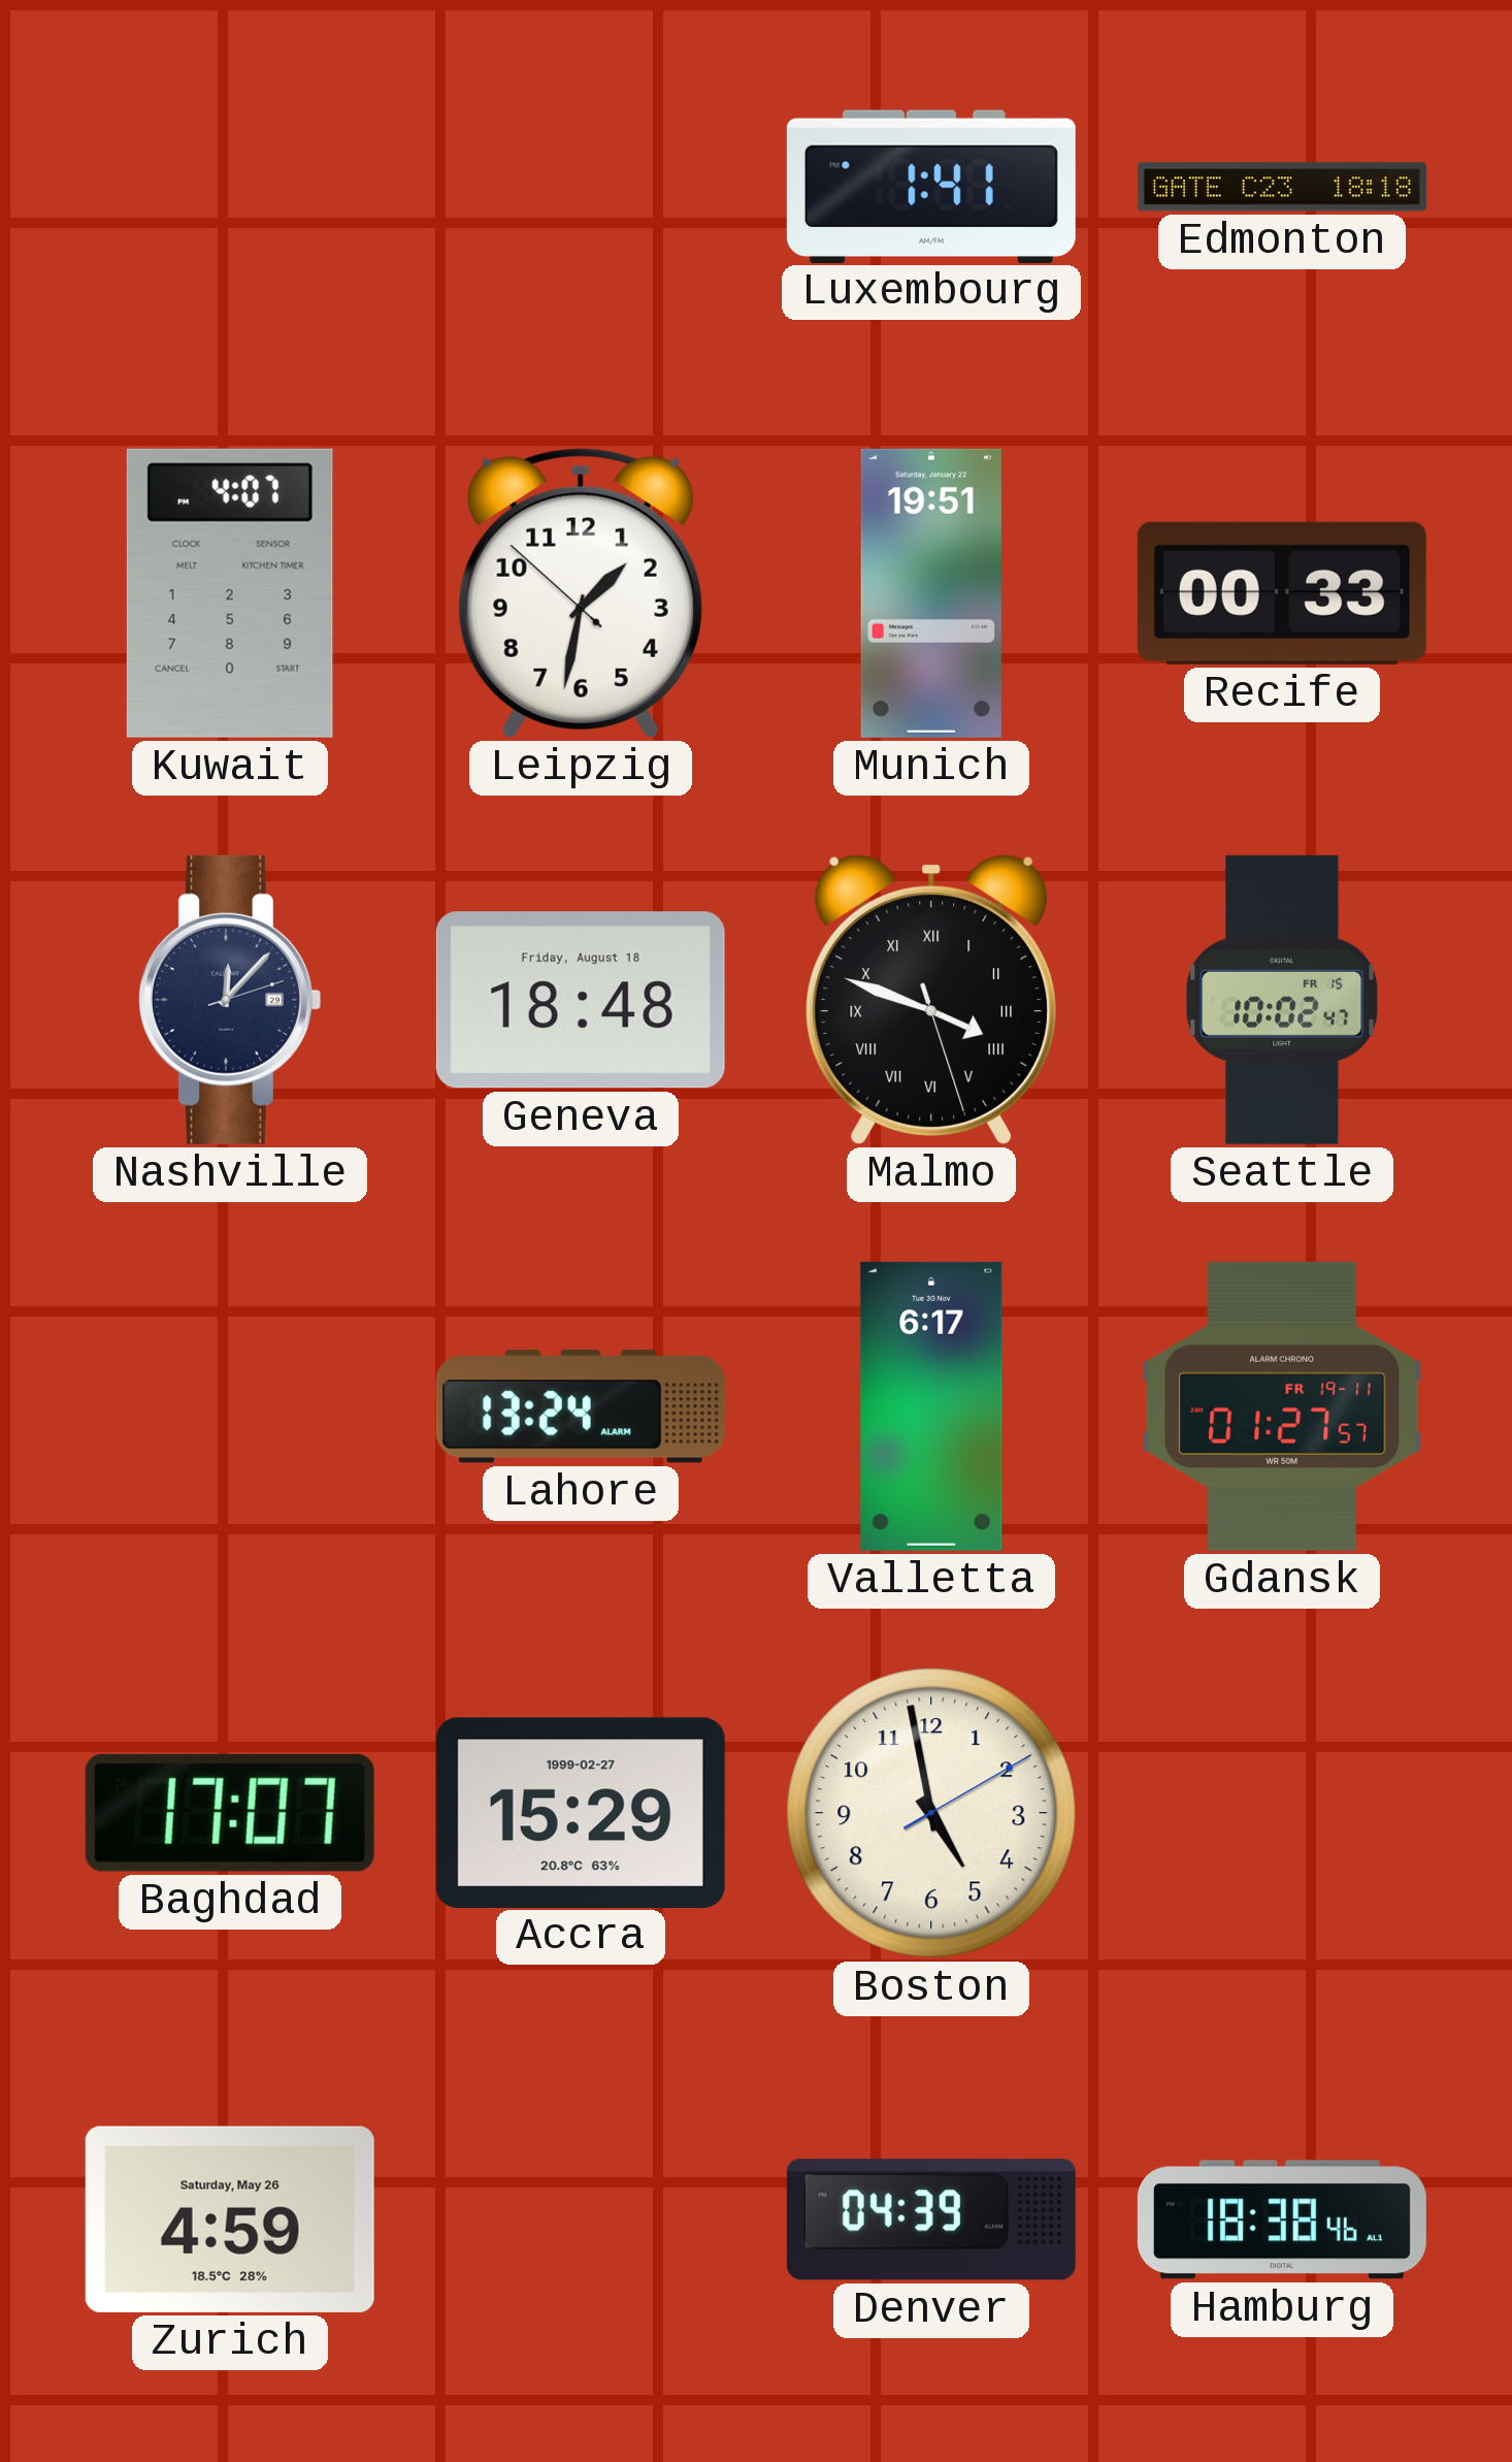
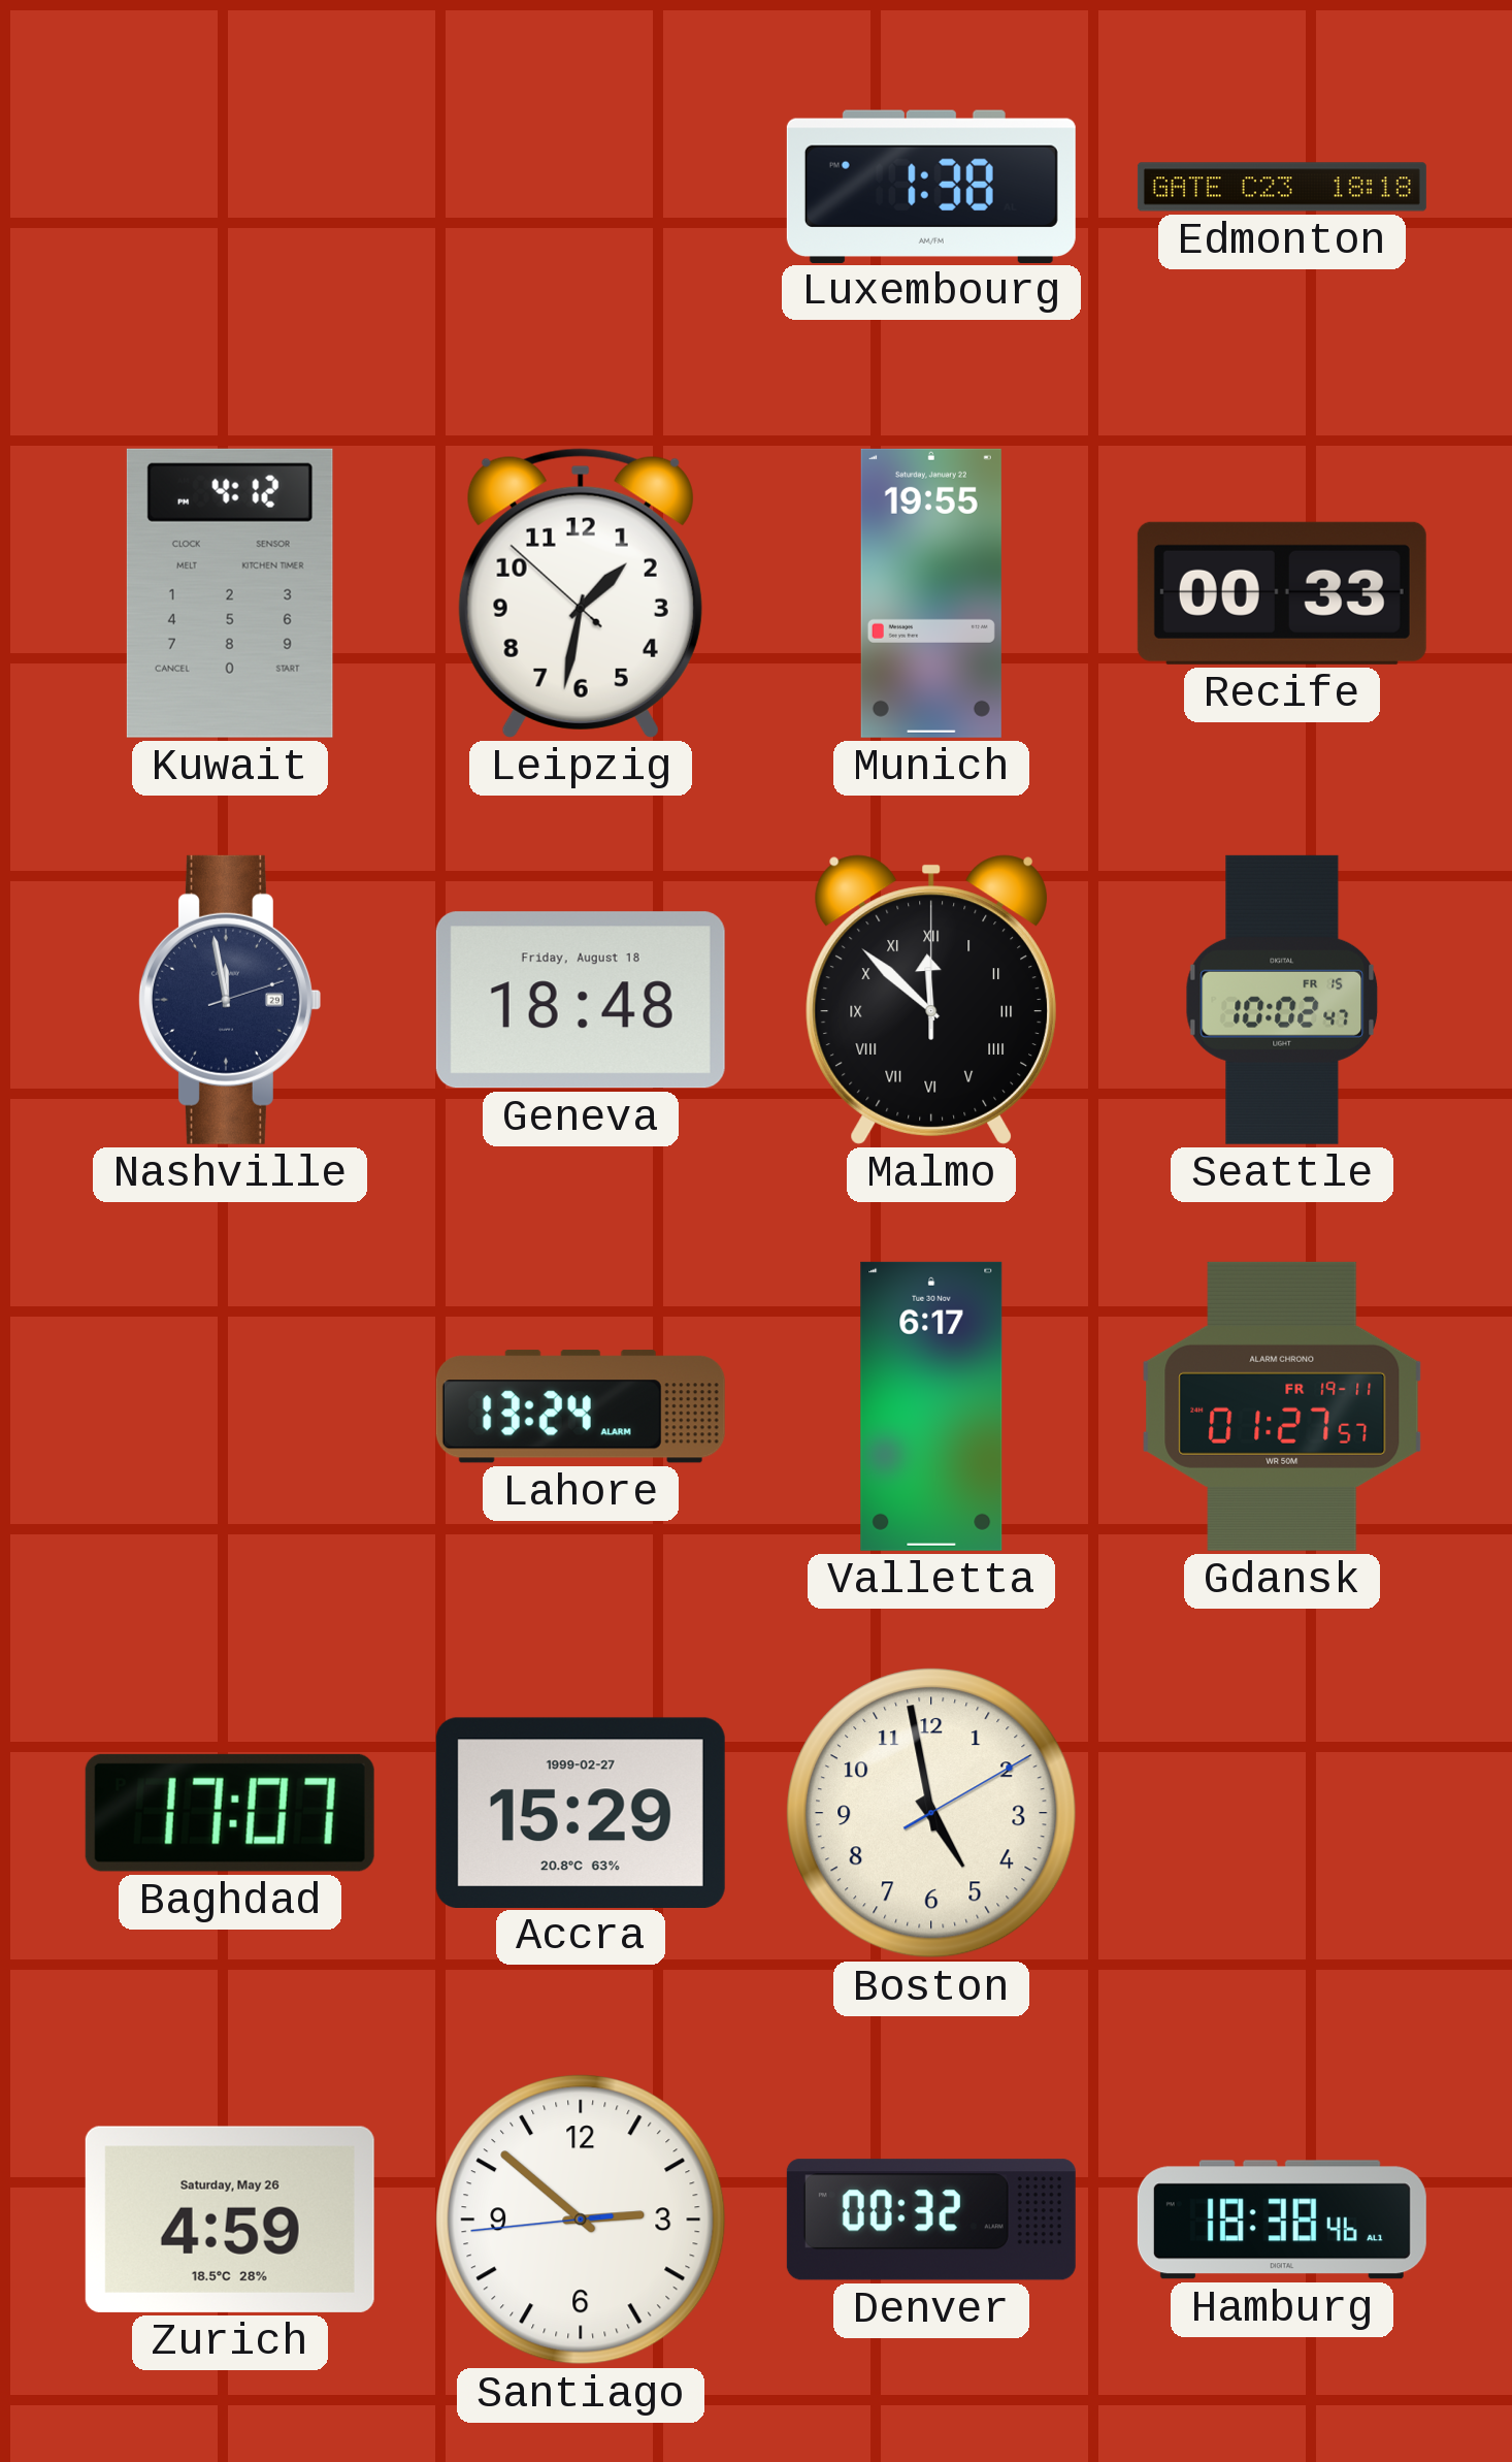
Luxembourg: 1:41 -> 1:38
Kuwait: 4:07 -> 4:12
Munich: 19:51 -> 19:55
Nashville: 12:07 -> 11:58
Malmo: 3:48 -> 11:52
Santiago: none -> 2:51
Denver: 04:39 -> 00:32
